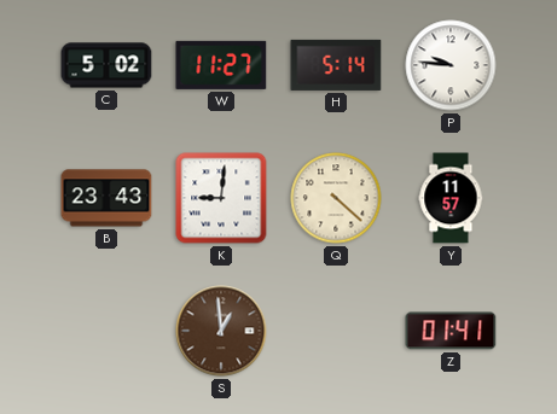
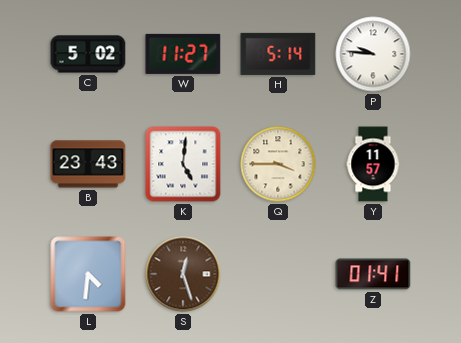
K: 9:01 -> 5:01
Q: 4:22 -> 3:45
L: none -> 4:31
S: 12:59 -> 12:27
